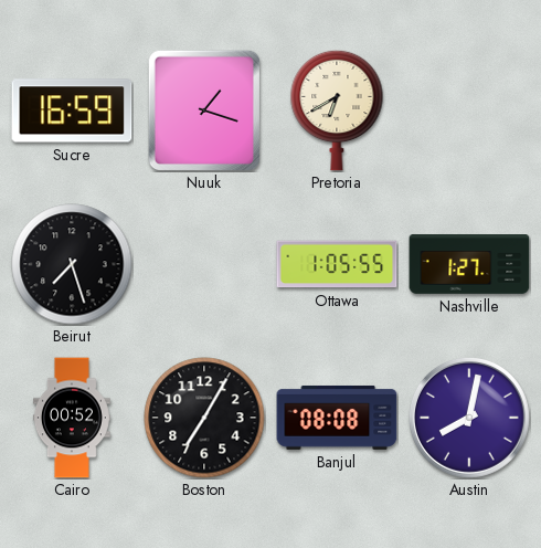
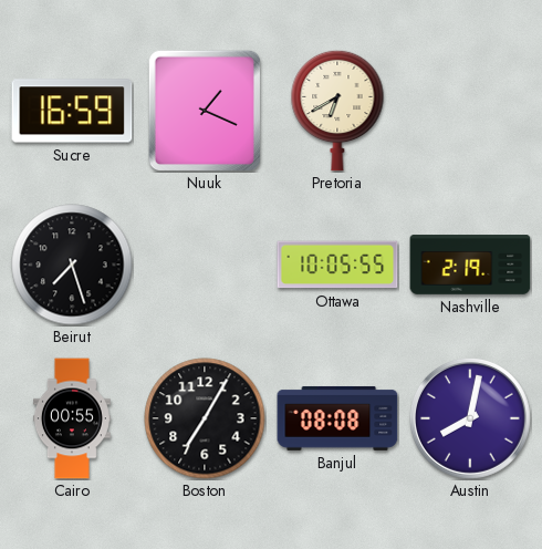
Nuuk: 1:18 -> 1:19
Ottawa: 1:05 -> 10:05
Nashville: 1:27 -> 2:19
Cairo: 00:52 -> 00:55
